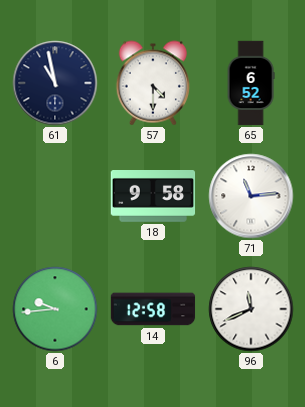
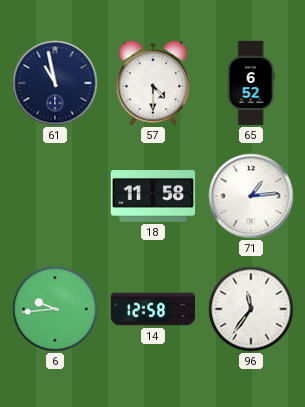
18: 9:58 -> 11:58
71: 11:14 -> 1:14
96: 11:41 -> 11:36
